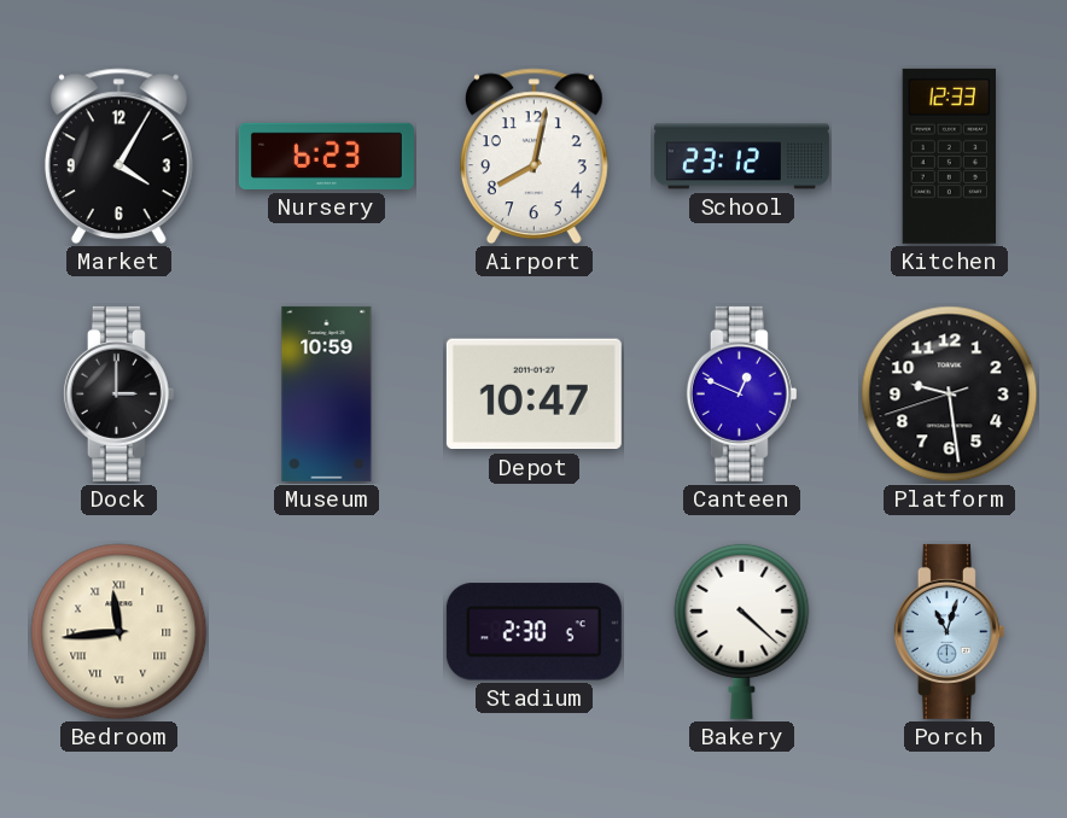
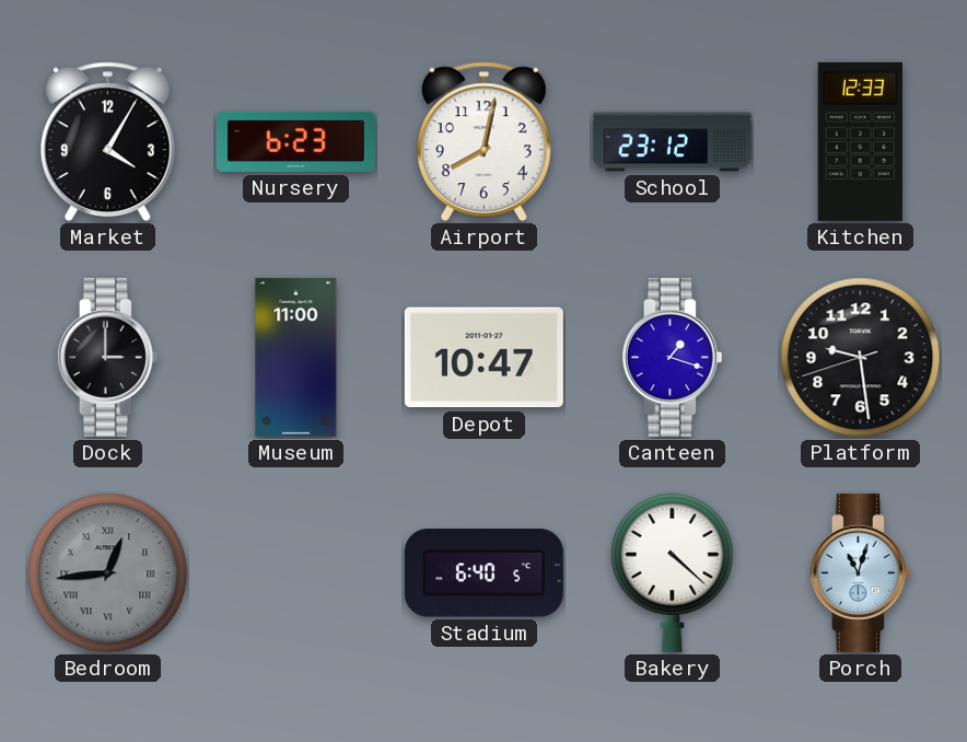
Museum: 10:59 -> 11:00
Canteen: 12:49 -> 1:18
Bedroom: 11:44 -> 12:44
Bedroom dial: cream -> grey
Stadium: 2:30 -> 6:40
